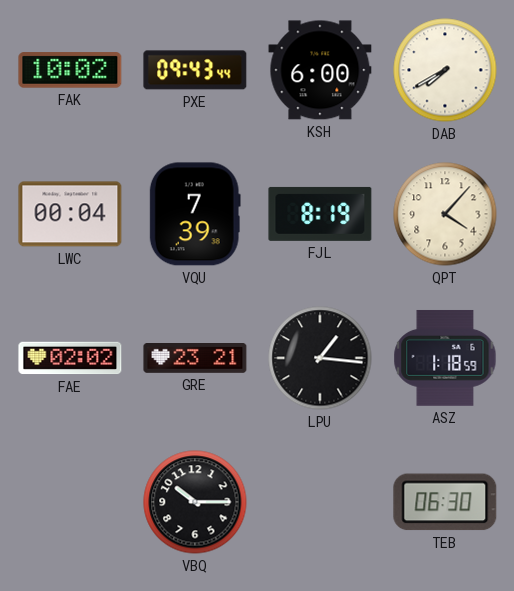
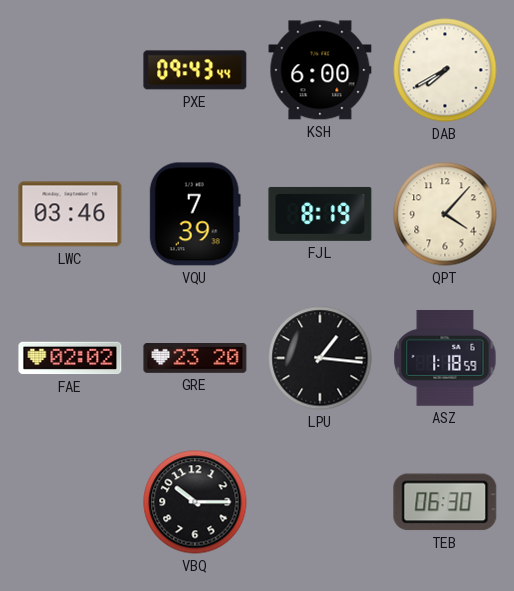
FAK: 10:02 -> none
LWC: 00:04 -> 03:46
GRE: 23:21 -> 23:20
